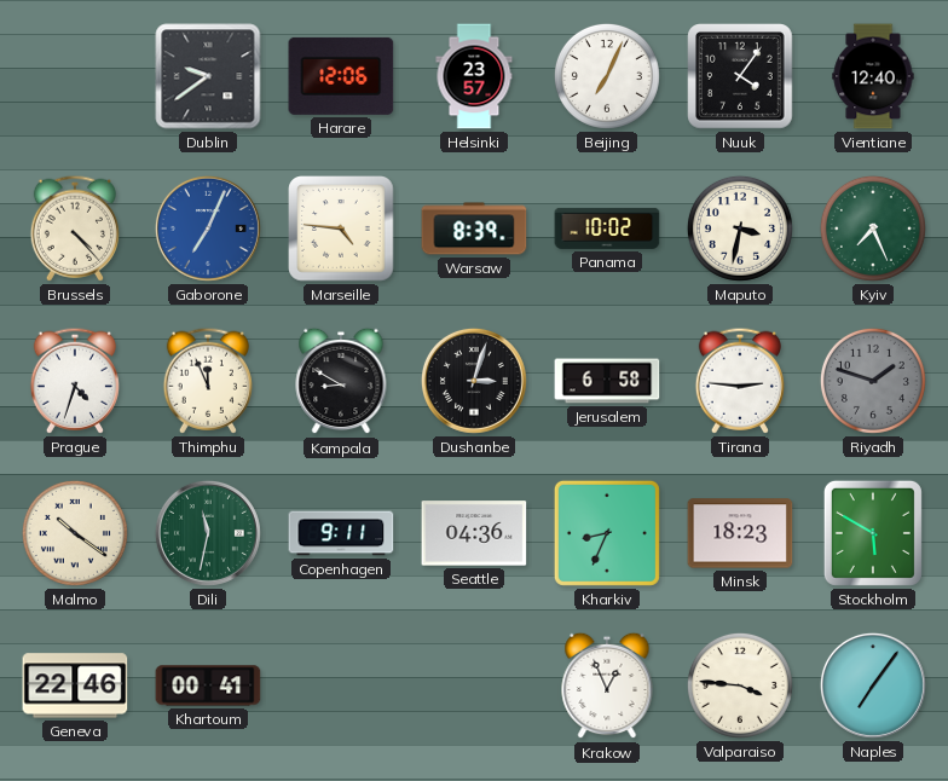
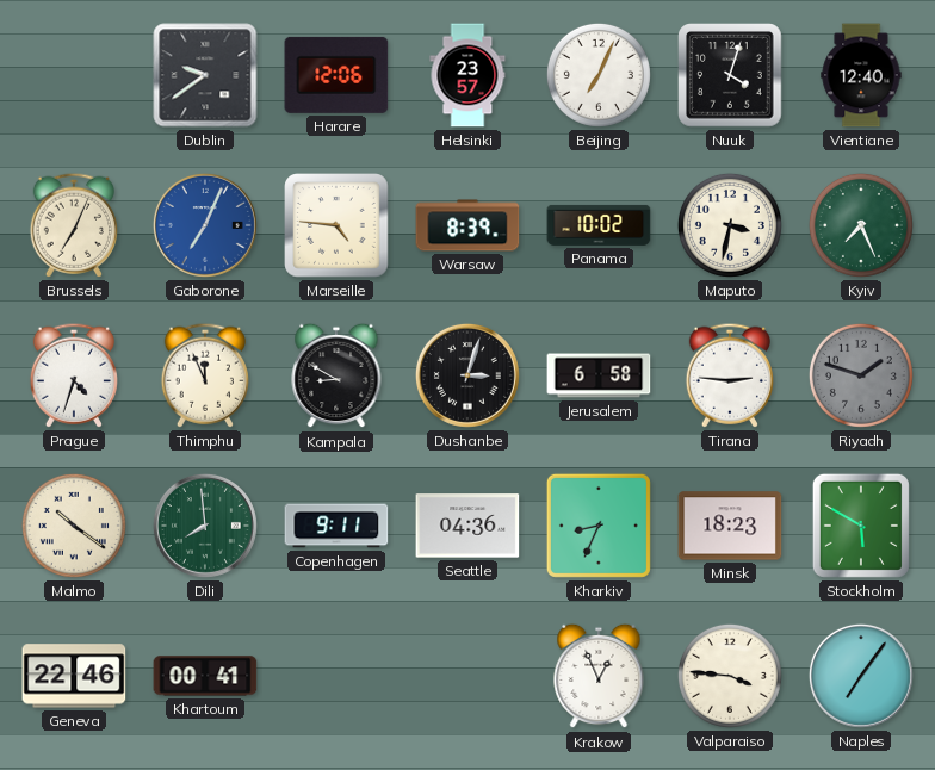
Nuuk: 4:06 -> 4:03
Brussels: 4:23 -> 7:04
Dili: 11:32 -> 7:59
